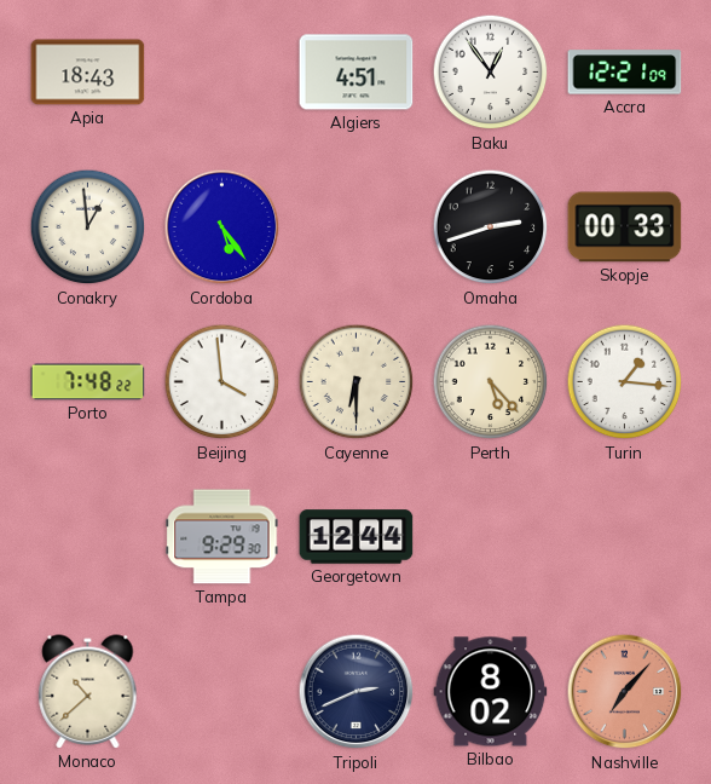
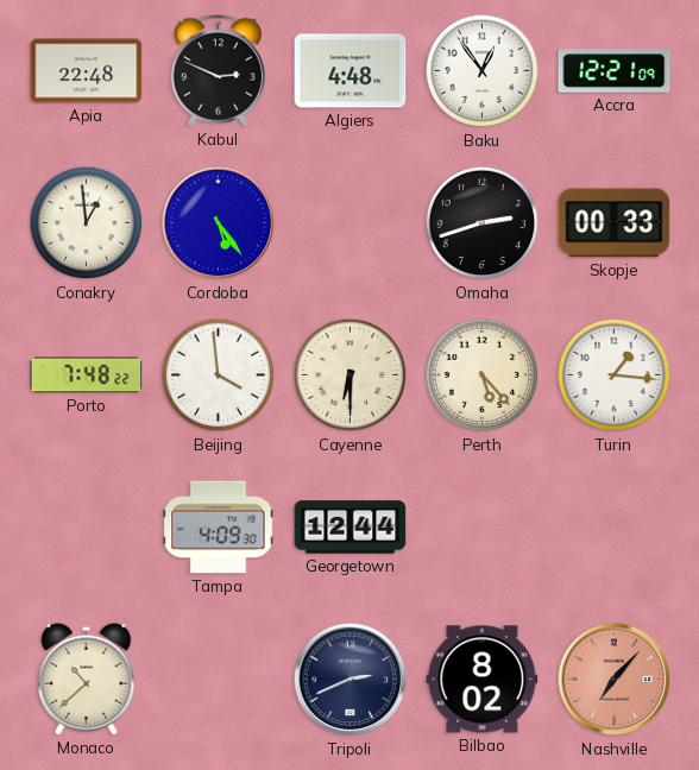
Apia: 18:43 -> 22:48
Kabul: none -> 2:49
Algiers: 4:51 -> 4:48
Tampa: 9:29 -> 4:09
